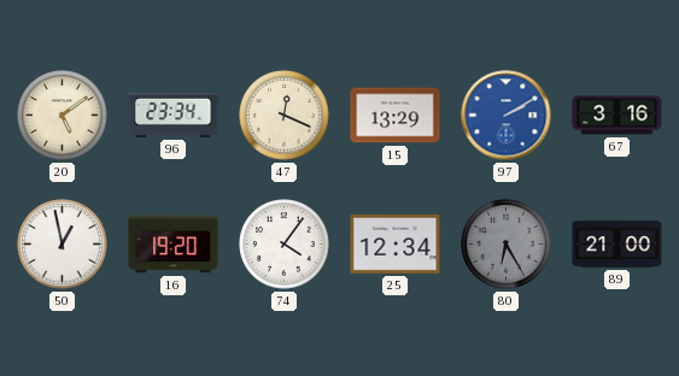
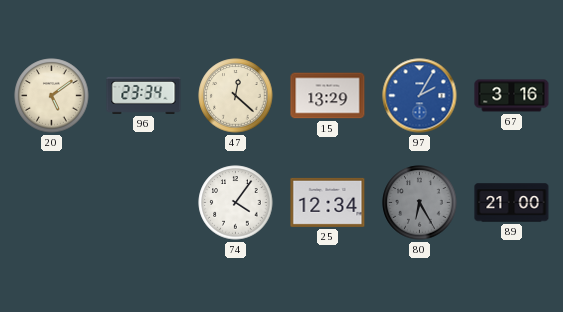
47: 12:19 -> 12:22
97: 2:10 -> 2:05
50: 12:58 -> none
16: 19:20 -> none
